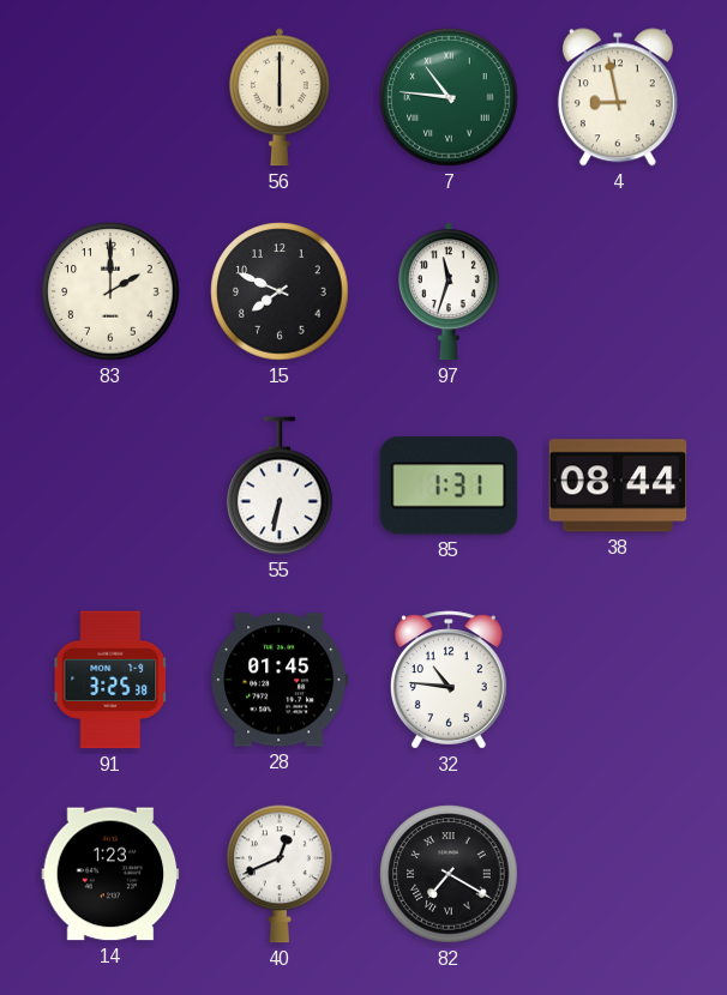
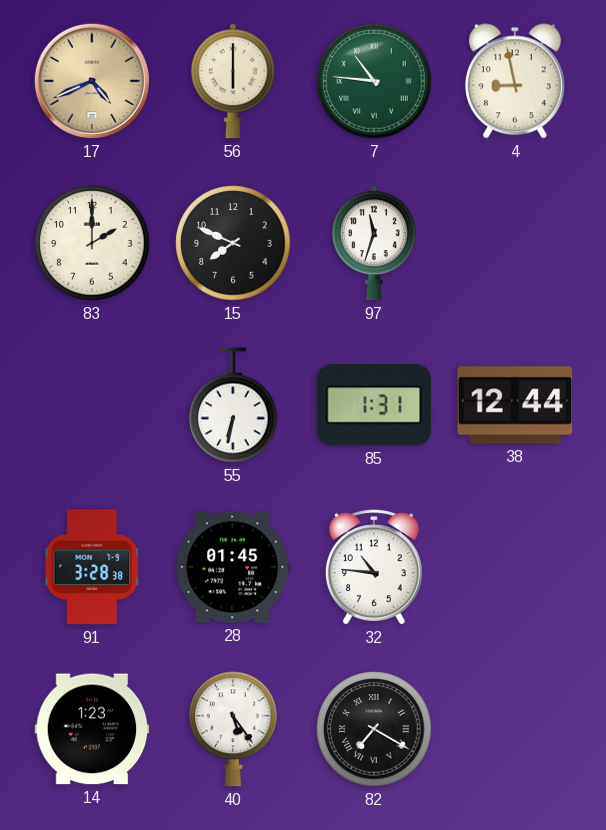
17: none -> 4:41
38: 08:44 -> 12:44
91: 3:25 -> 3:28
40: 12:41 -> 5:24
